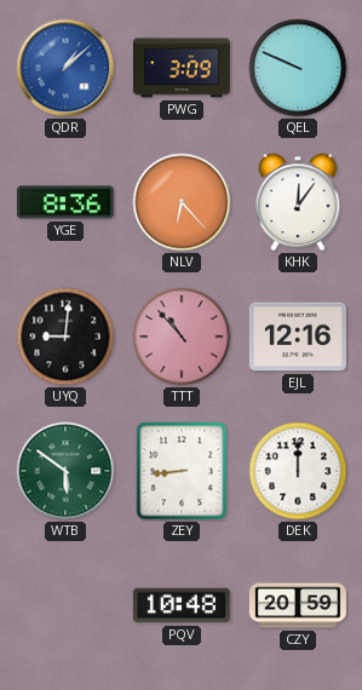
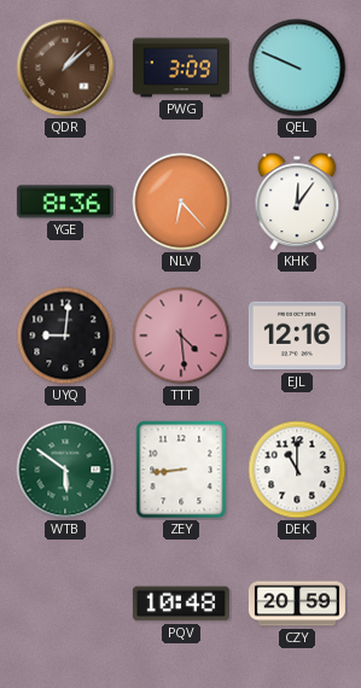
QDR dial: blue -> brown
TTT: 10:53 -> 4:29
DEK: 12:00 -> 11:00
